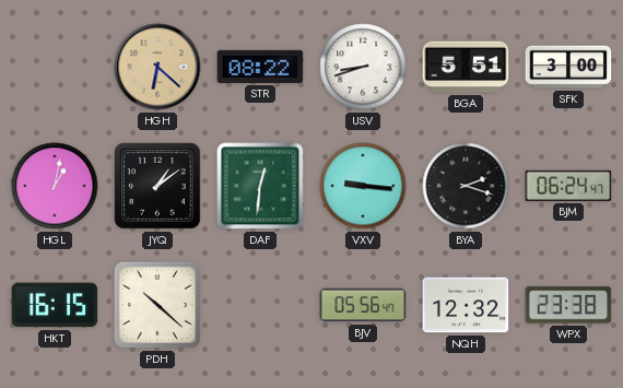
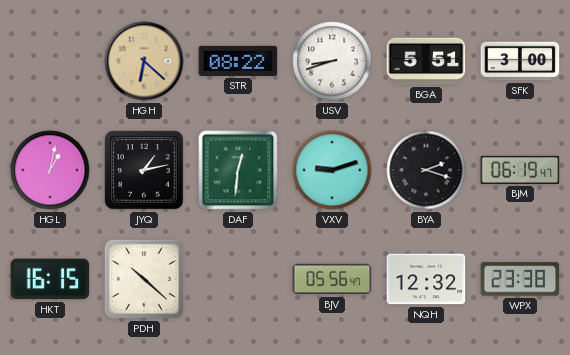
JYQ: 1:09 -> 1:13
VXV: 9:16 -> 9:12
BJM: 06:24 -> 06:19
